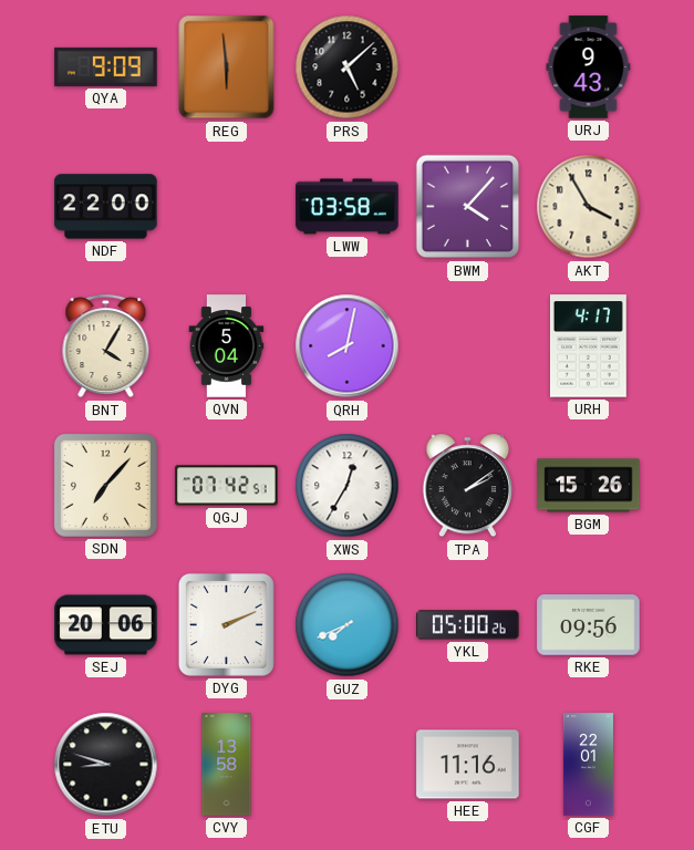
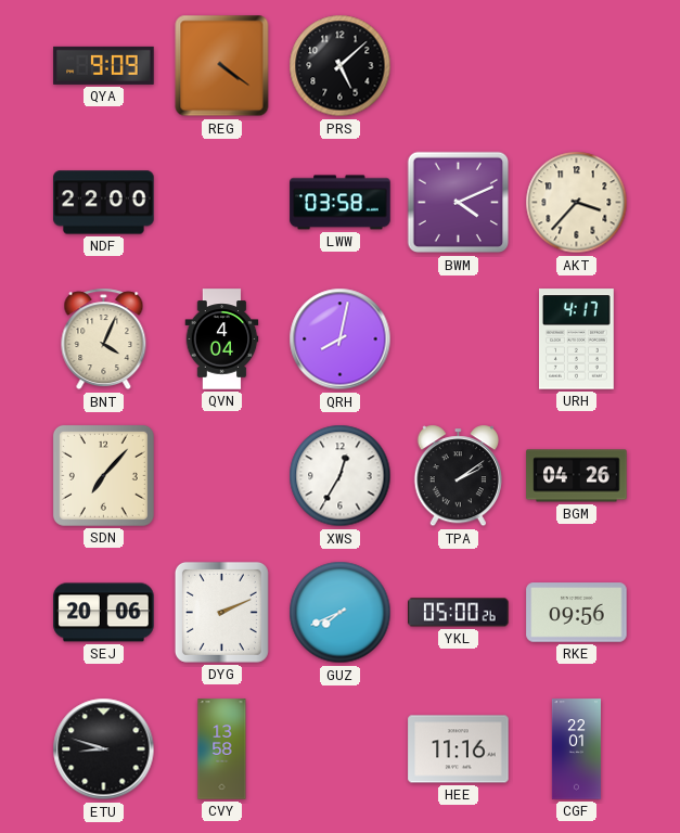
REG: 5:59 -> 4:21
URJ: 9:43 -> none
BWM: 4:07 -> 4:11
AKT: 3:55 -> 3:37
BNT: 4:05 -> 4:04
QVN: 5:04 -> 4:04
QGJ: 07:42 -> none
BGM: 15:26 -> 04:26
